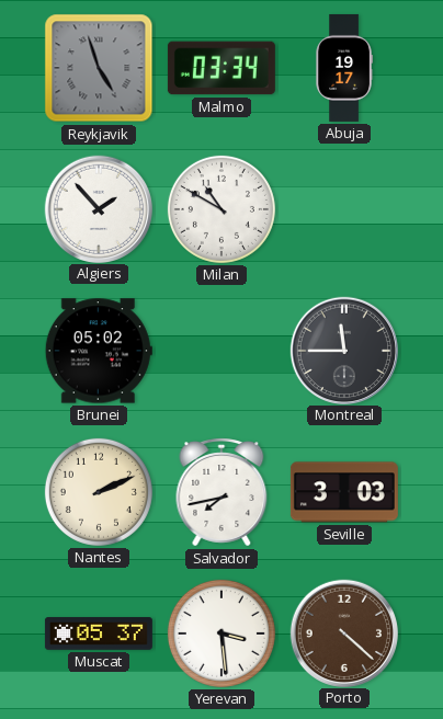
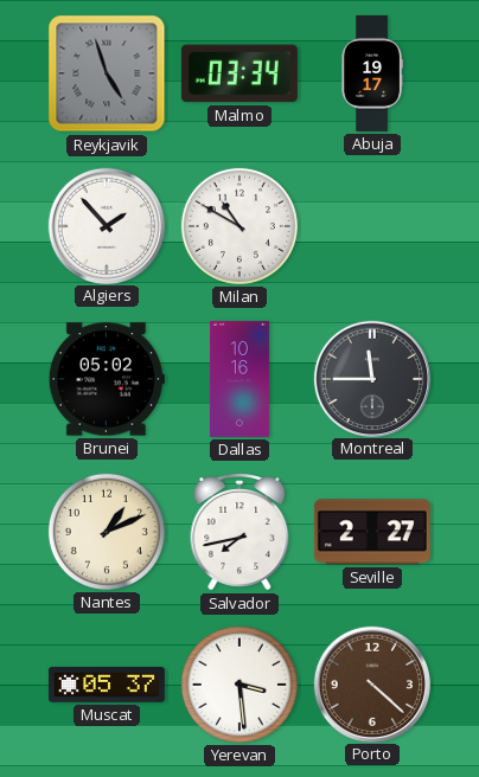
Dallas: none -> 10:16
Nantes: 2:11 -> 1:11
Seville: 3:03 -> 2:27
